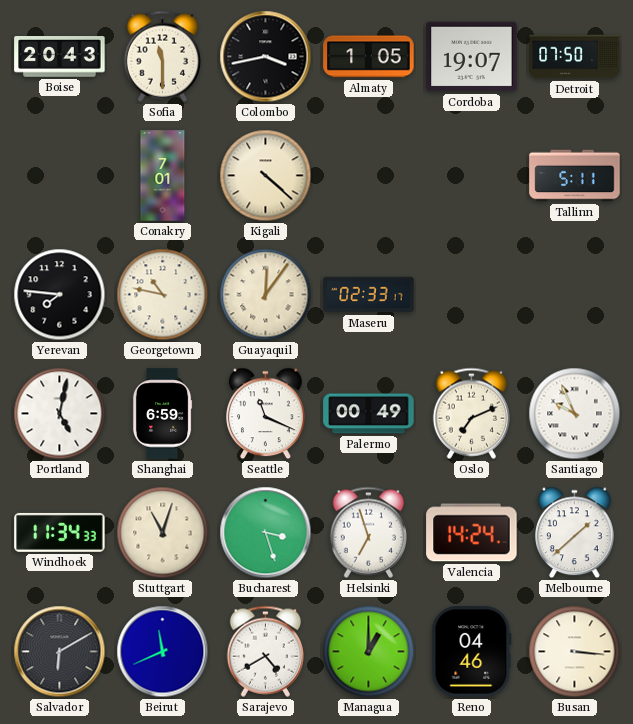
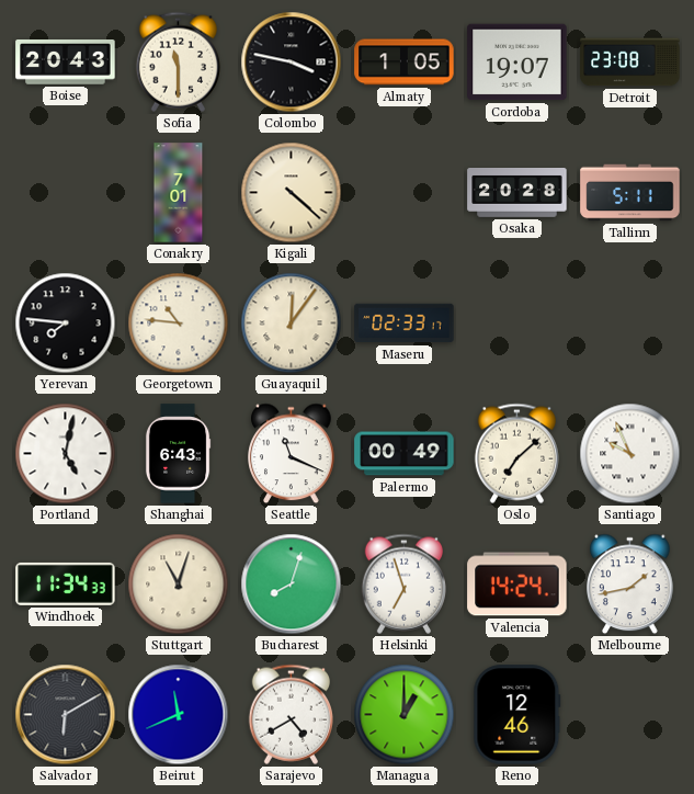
Colombo: 3:43 -> 3:47
Detroit: 07:50 -> 23:08
Osaka: none -> 20:28
Georgetown: 10:47 -> 10:46
Shanghai: 6:59 -> 6:43
Oslo: 7:11 -> 7:08
Bucharest: 3:27 -> 8:03
Melbourne: 1:38 -> 1:43
Reno: 04:46 -> 12:46
Busan: 3:16 -> none
